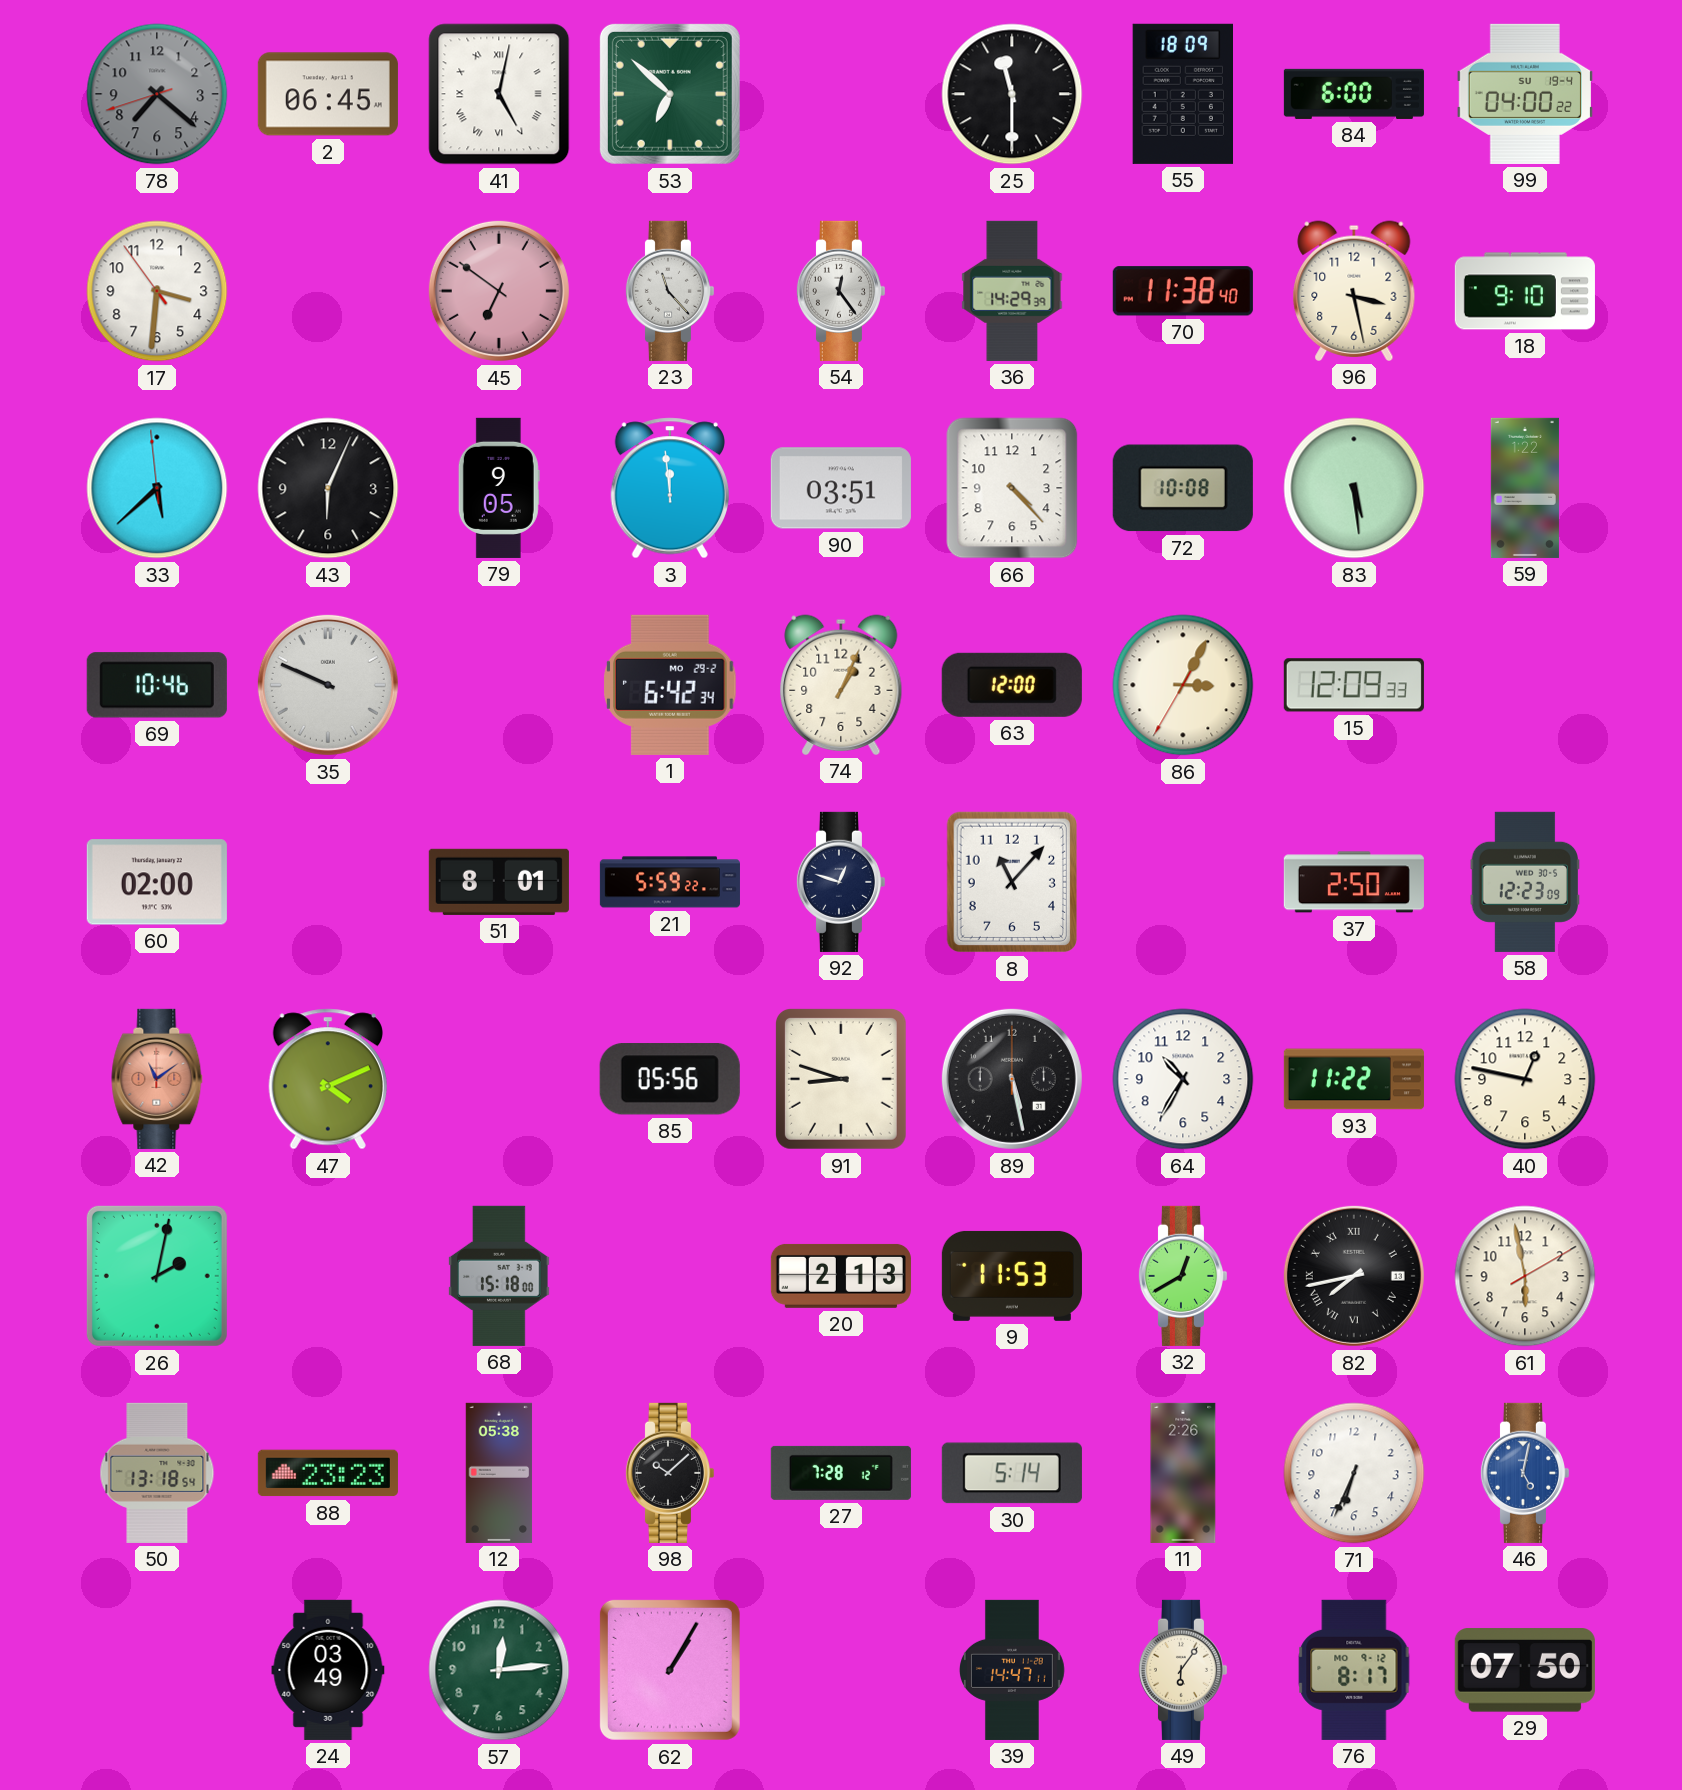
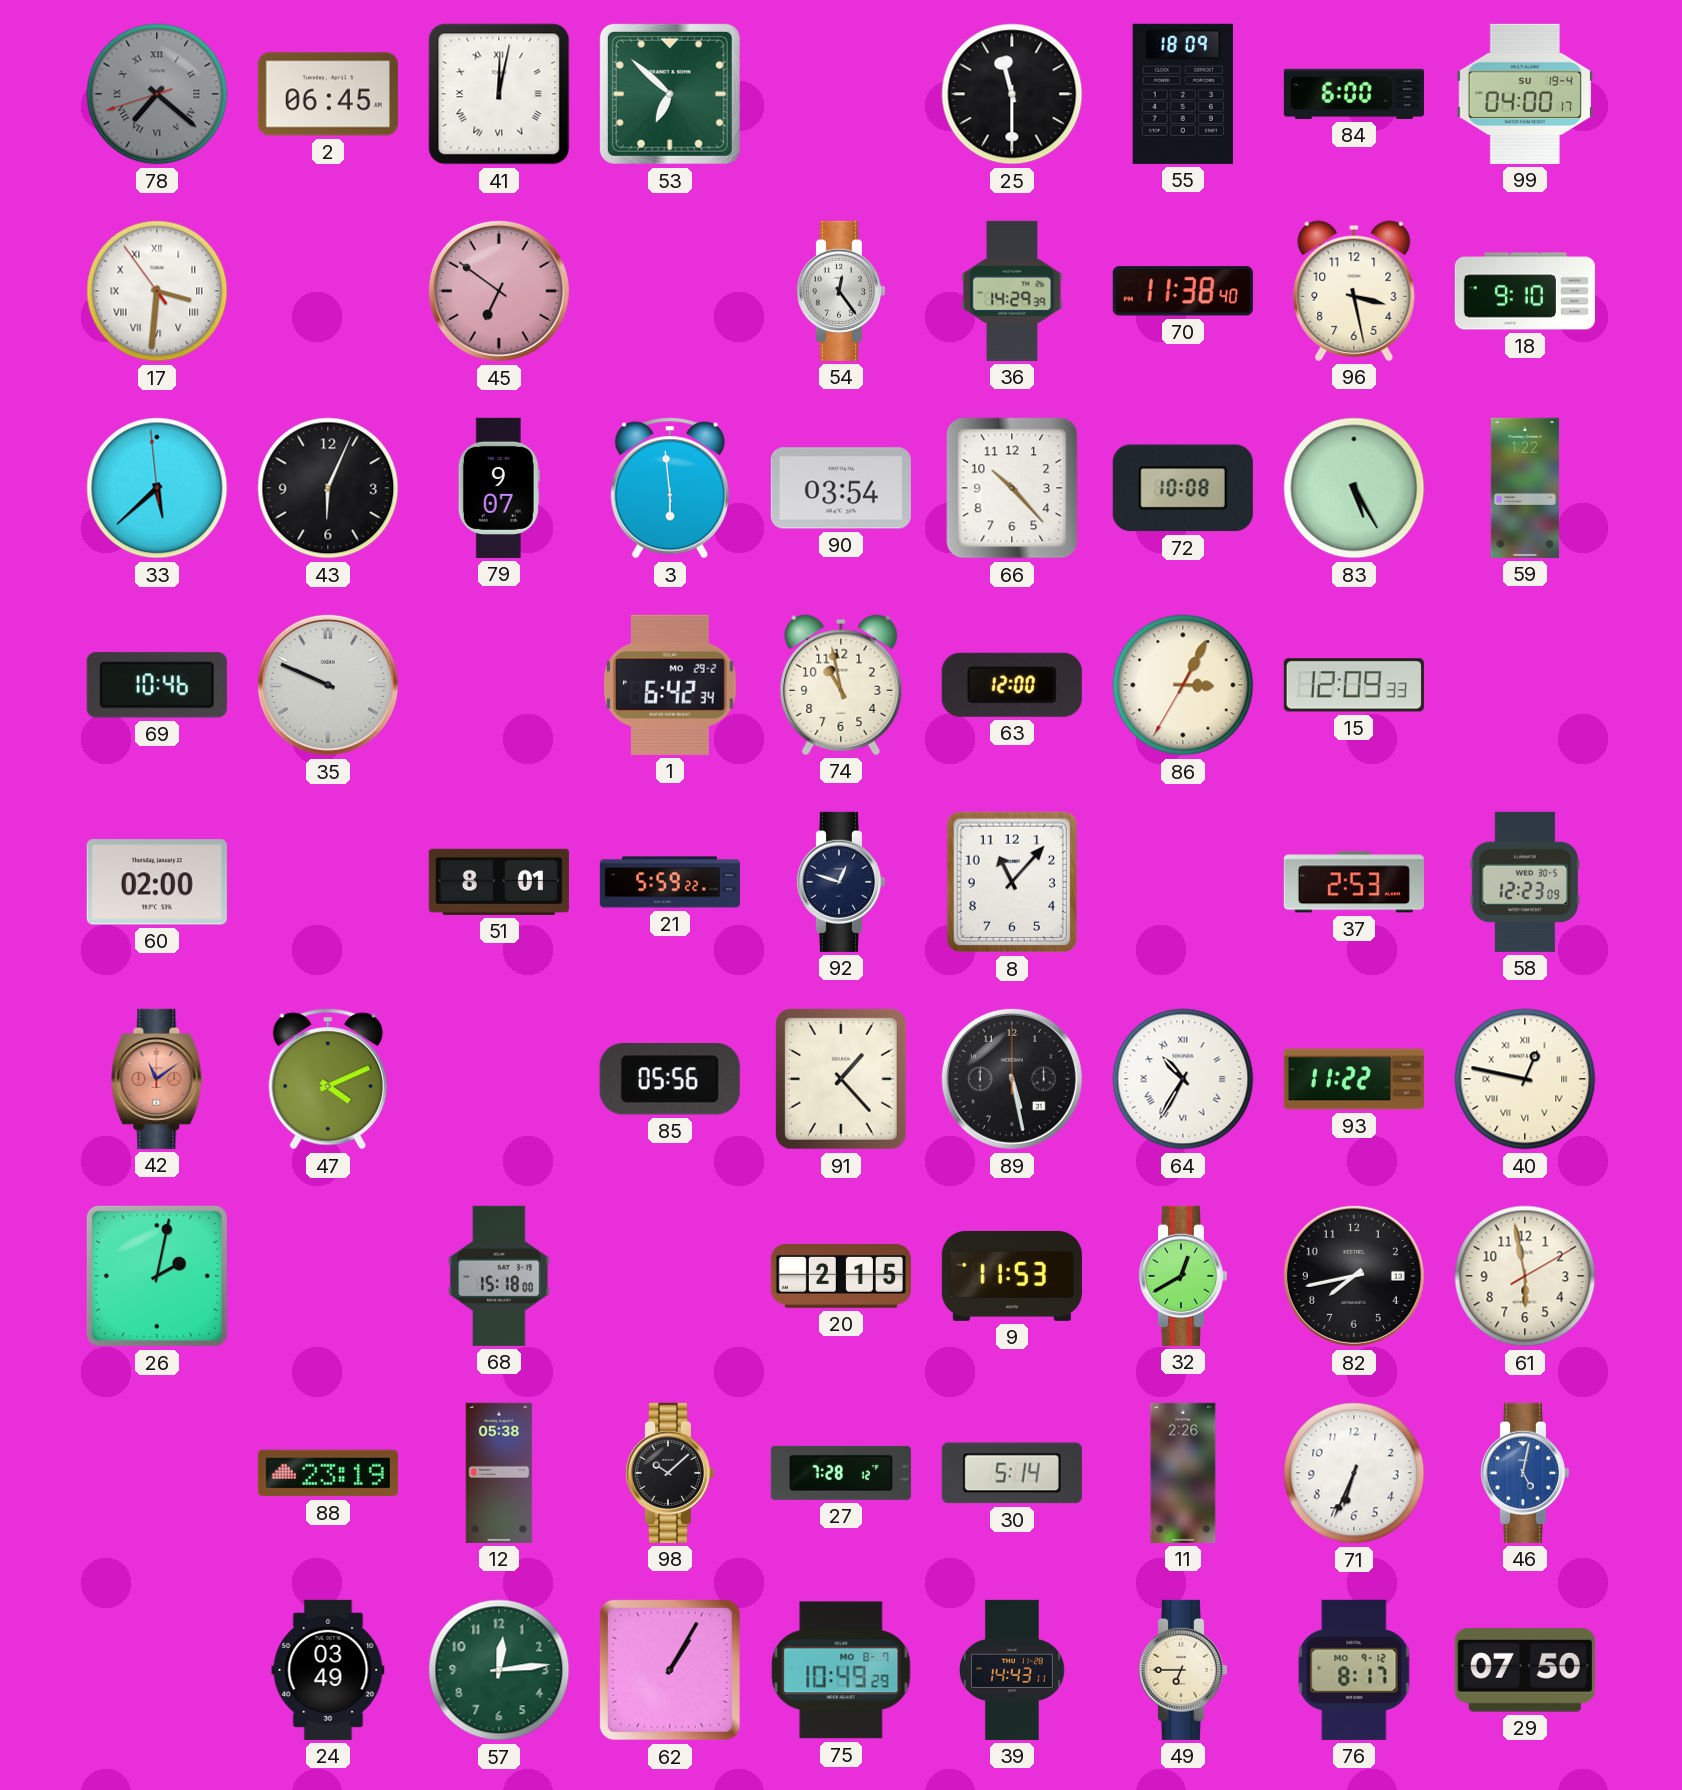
78 numerals: Arabic -> Roman
41: 5:02 -> 12:02
99: 04:00:22 -> 04:00:17
17 numerals: Arabic -> Roman
23: 11:23 -> none
79: 9:05 -> 9:07
3: 11:59 -> 5:59
90: 03:51 -> 03:54
66: 4:23 -> 10:23
83: 5:29 -> 5:25
74: 1:04 -> 10:58
37: 2:50 -> 2:53
91: 8:48 -> 1:23
64 numerals: Arabic -> Roman
40 numerals: Arabic -> Roman
20: 2:13 -> 2:15
82 numerals: Roman -> Arabic
50: 13:18 -> none
88: 23:23 -> 23:19
75: none -> 10:49
39: 14:47 -> 14:43
49: 6:06 -> 6:45
